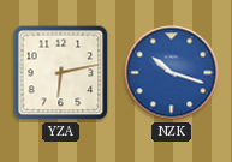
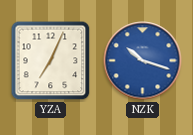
YZA: 6:13 -> 7:04
